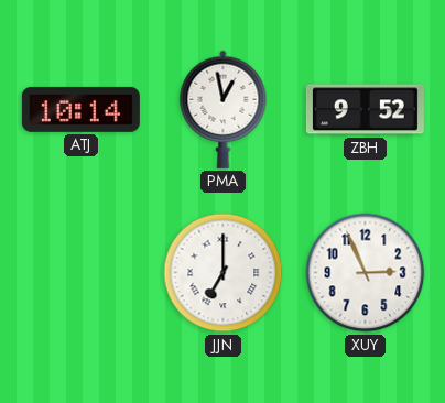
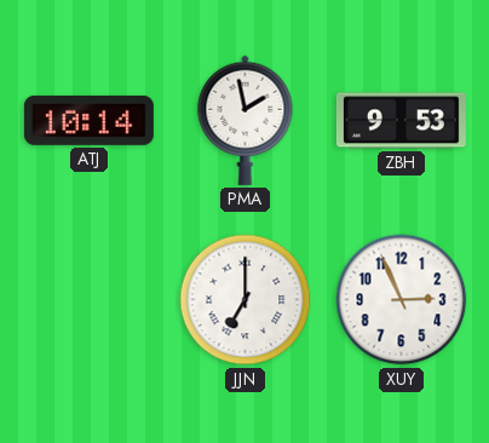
PMA: 12:58 -> 1:58
ZBH: 9:52 -> 9:53
